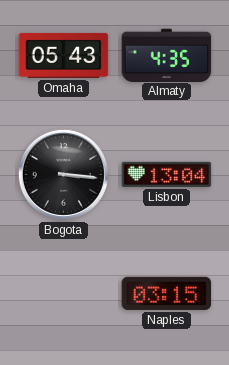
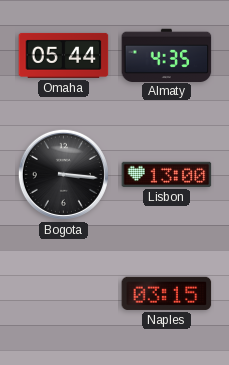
Omaha: 05:43 -> 05:44
Lisbon: 13:04 -> 13:00
